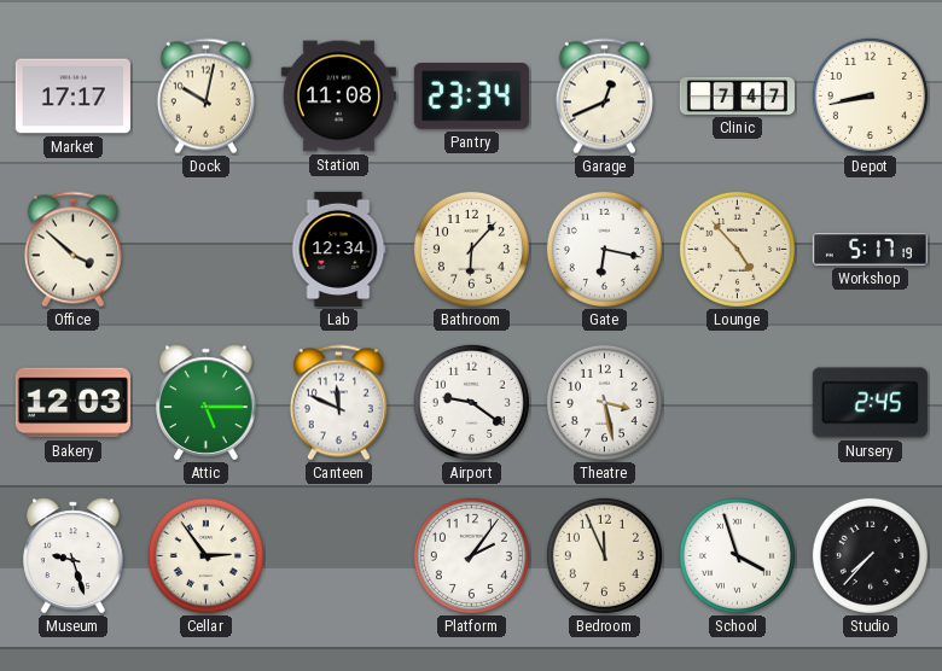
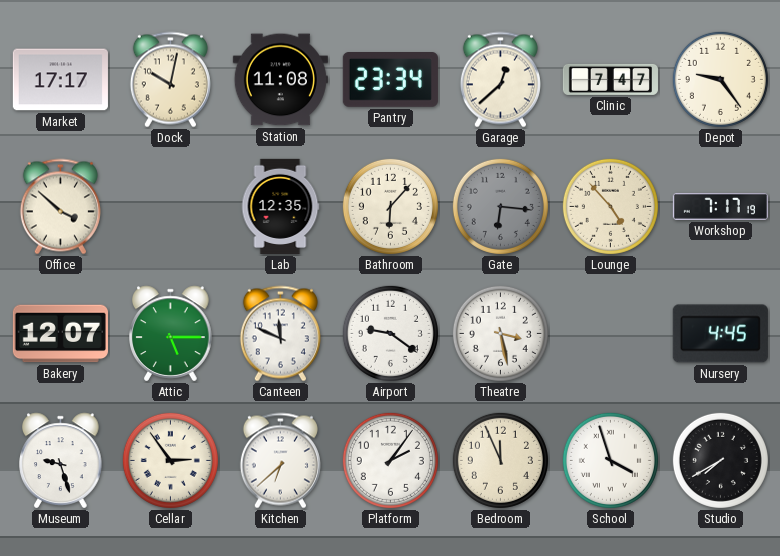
Garage: 12:41 -> 12:38
Depot: 8:43 -> 9:24
Lab: 12:34 -> 12:35
Gate: 6:17 -> 6:16
Gate dial: white -> grey
Workshop: 5:17 -> 7:17
Bakery: 12:03 -> 12:07
Nursery: 2:45 -> 4:45
Kitchen: none -> 6:38
Studio: 7:37 -> 7:40
